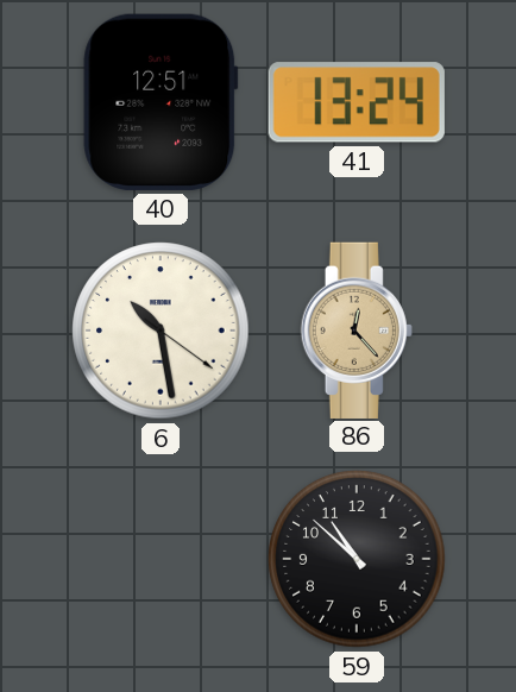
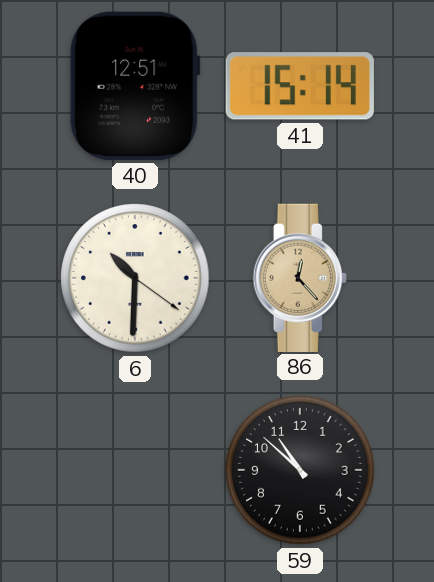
41: 13:24 -> 15:14
6: 10:28 -> 10:30
